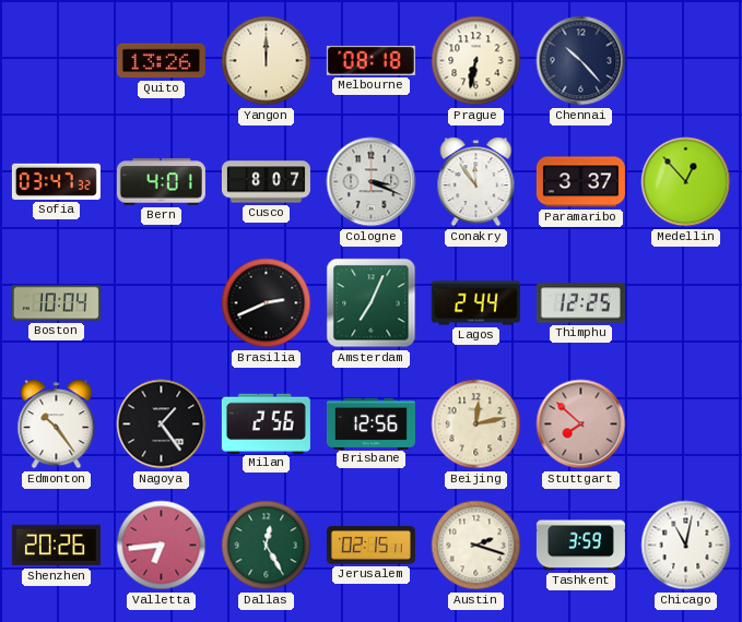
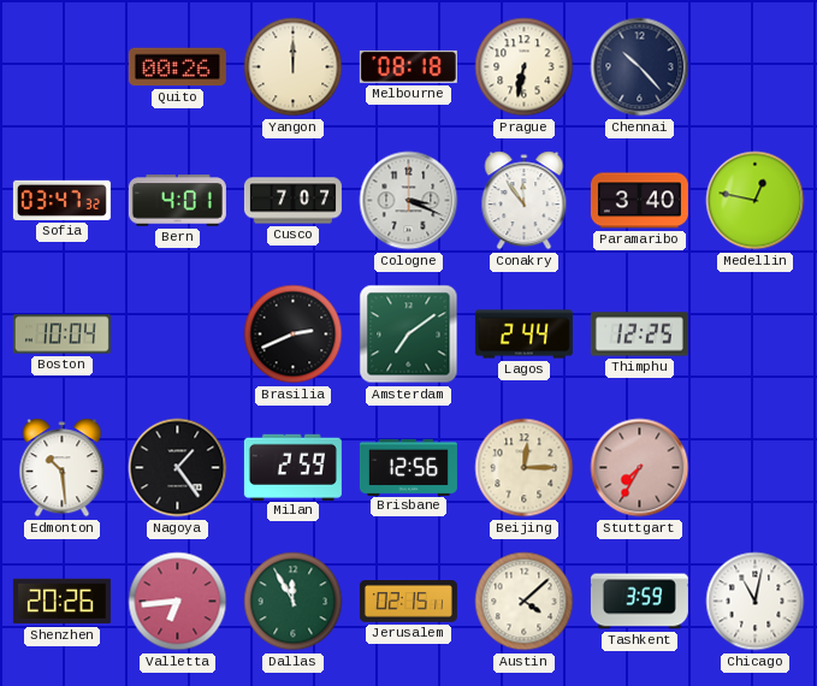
Quito: 13:26 -> 00:26
Cusco: 8:07 -> 7:07
Paramaribo: 3:37 -> 3:40
Medellin: 12:53 -> 12:47
Amsterdam: 7:04 -> 7:09
Edmonton: 10:24 -> 10:29
Milan: 2:56 -> 2:59
Beijing: 12:13 -> 12:15
Stuttgart: 7:52 -> 7:35
Dallas: 12:25 -> 11:55
Austin: 2:18 -> 4:08
